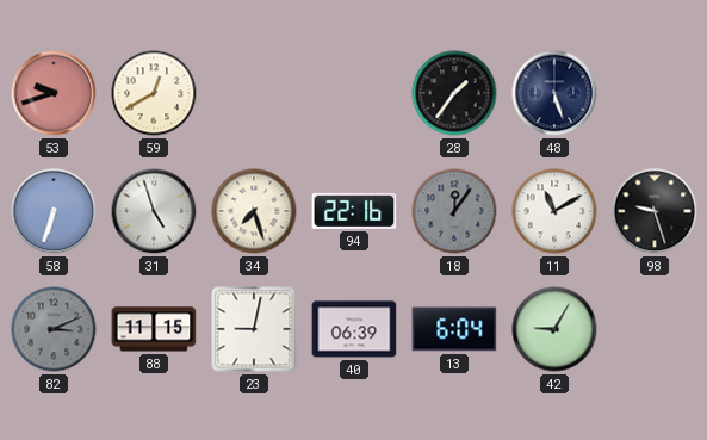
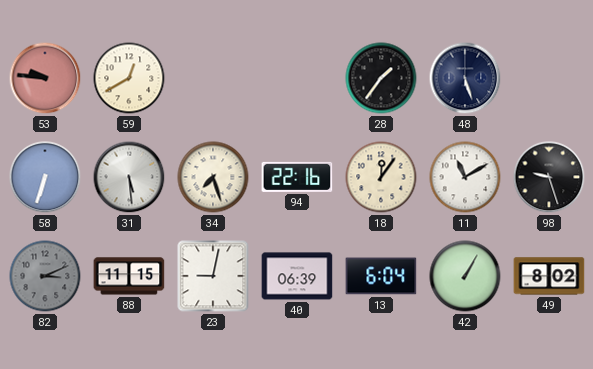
53: 9:42 -> 9:46
31: 4:57 -> 5:29
18 dial: grey -> cream
42: 9:05 -> 1:05
49: none -> 8:02
